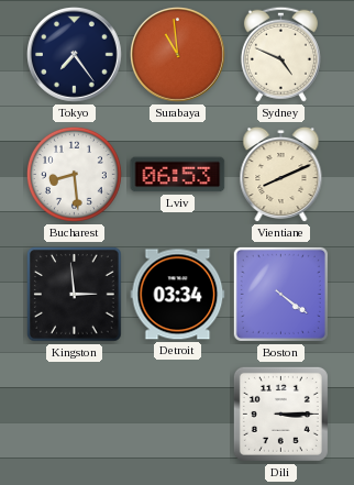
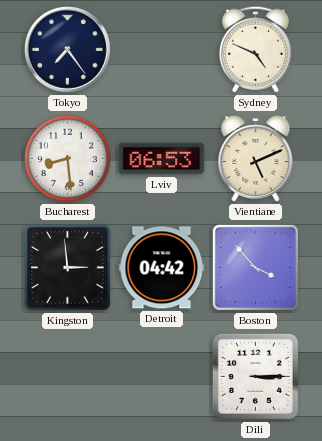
Surabaya: 10:59 -> none
Vientiane: 8:11 -> 5:11
Detroit: 03:34 -> 04:42
Boston: 4:21 -> 3:53
